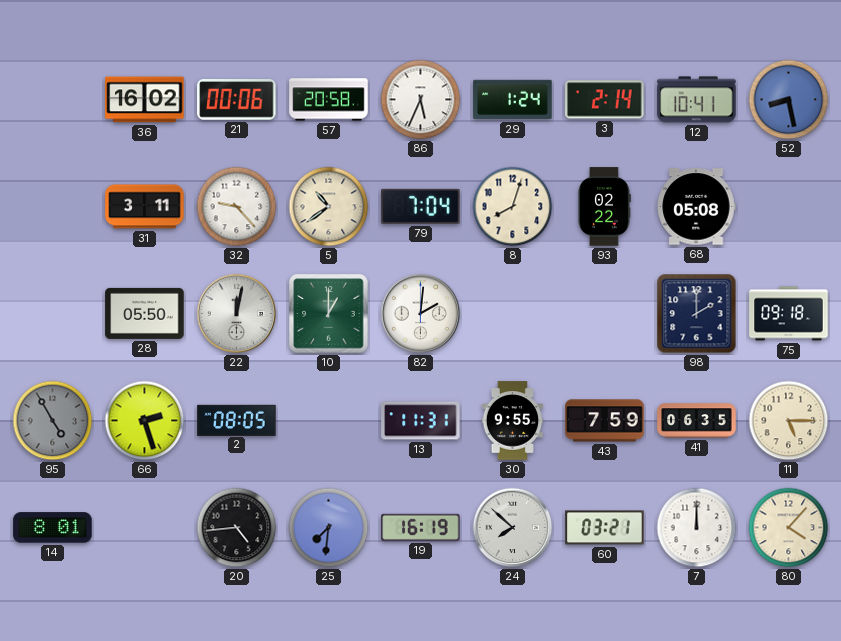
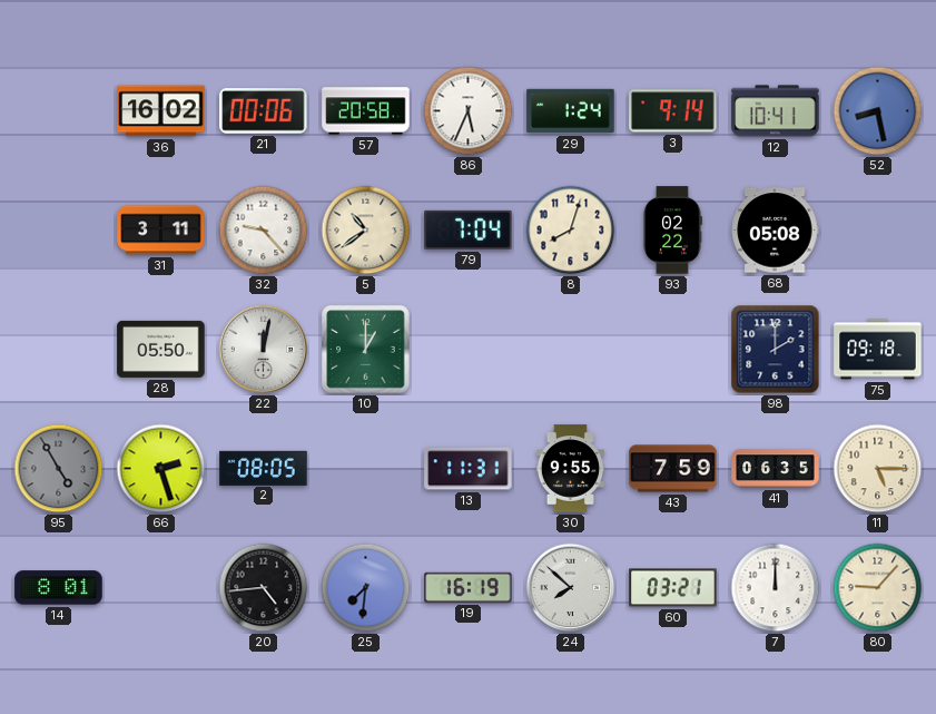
3: 2:14 -> 9:14
82: 2:01 -> none
80: 4:07 -> 9:07
